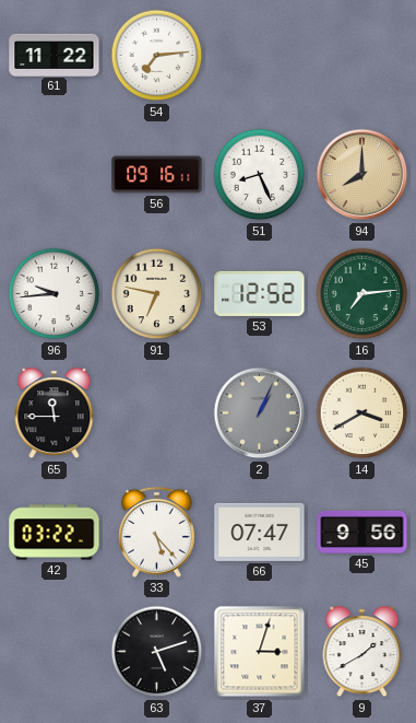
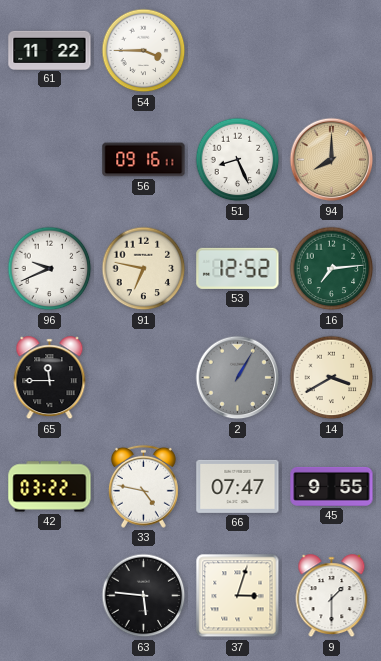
54: 7:14 -> 3:45
96: 9:44 -> 9:41
2: 1:04 -> 1:05
33: 5:23 -> 4:47
45: 9:56 -> 9:55
63: 5:12 -> 5:46
9: 1:40 -> 1:30
